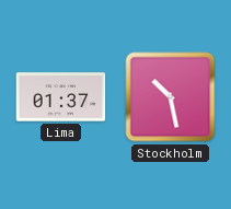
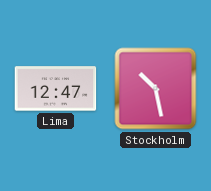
Lima: 01:37 -> 12:47
